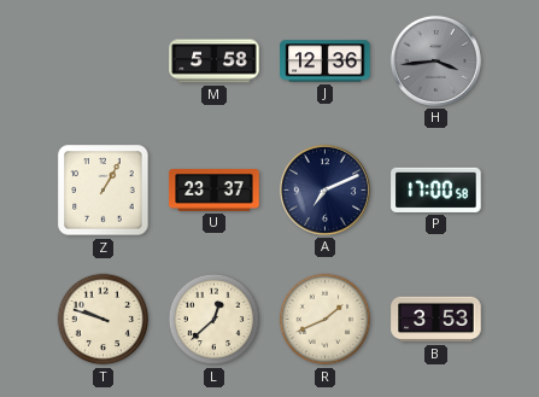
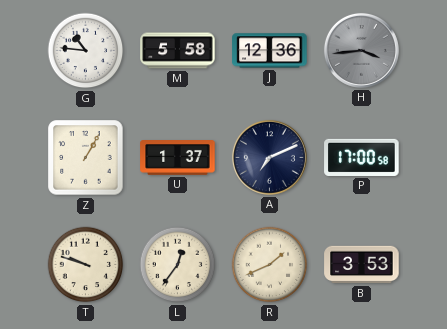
G: none -> 10:46
U: 23:37 -> 1:37
L: 12:38 -> 12:36
